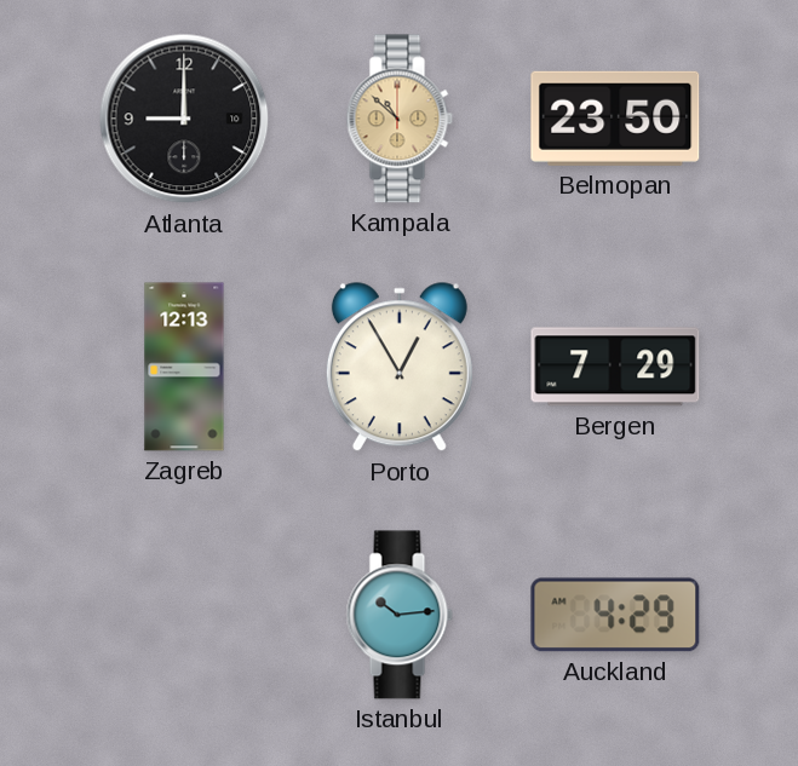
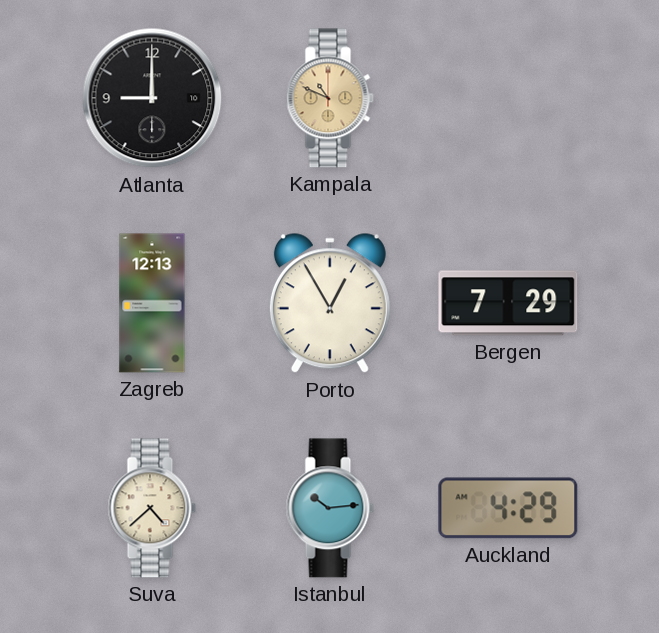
Kampala: 10:52 -> 10:49
Belmopan: 23:50 -> none
Suva: none -> 4:38
